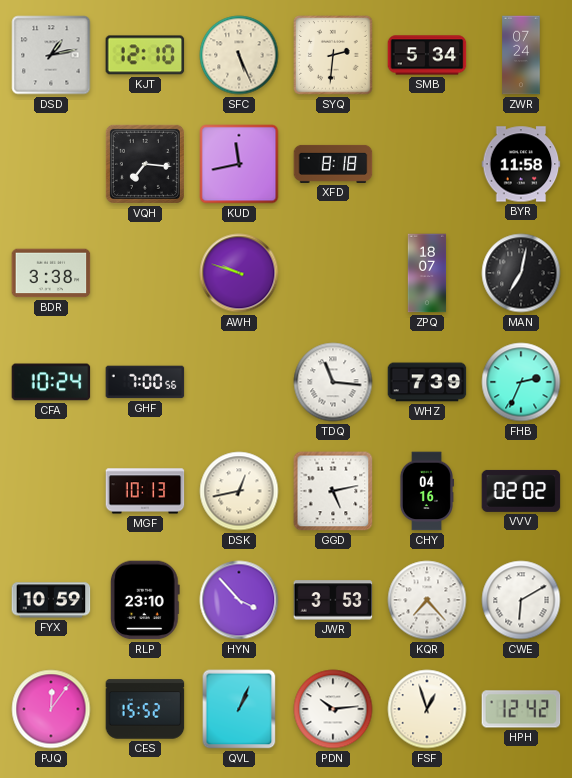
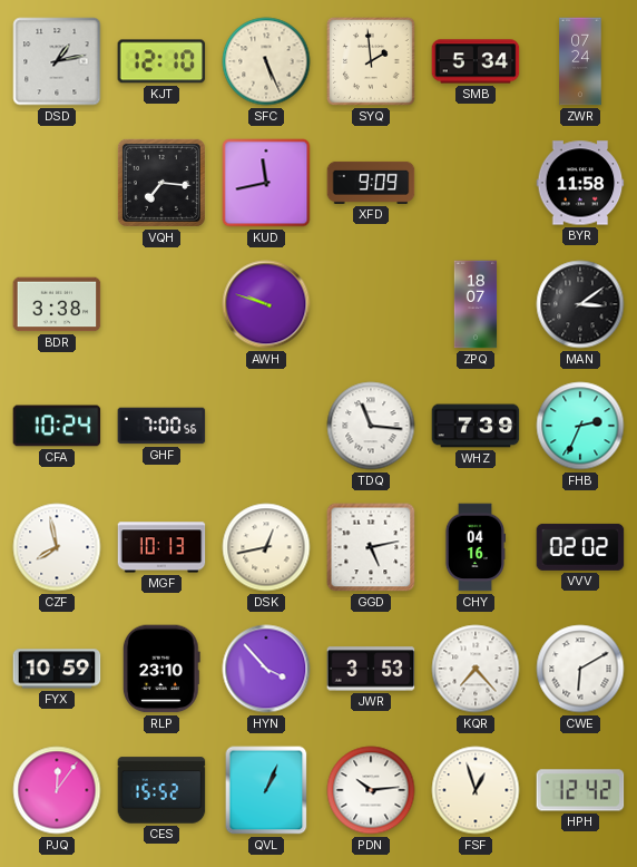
SYQ: 2:31 -> 1:59
XFD: 8:18 -> 9:09
MAN: 7:02 -> 3:09
CZF: none -> 7:58
